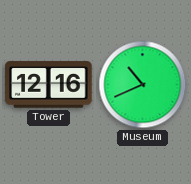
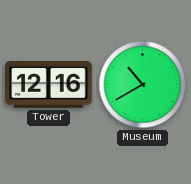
Museum: 10:41 -> 10:40
